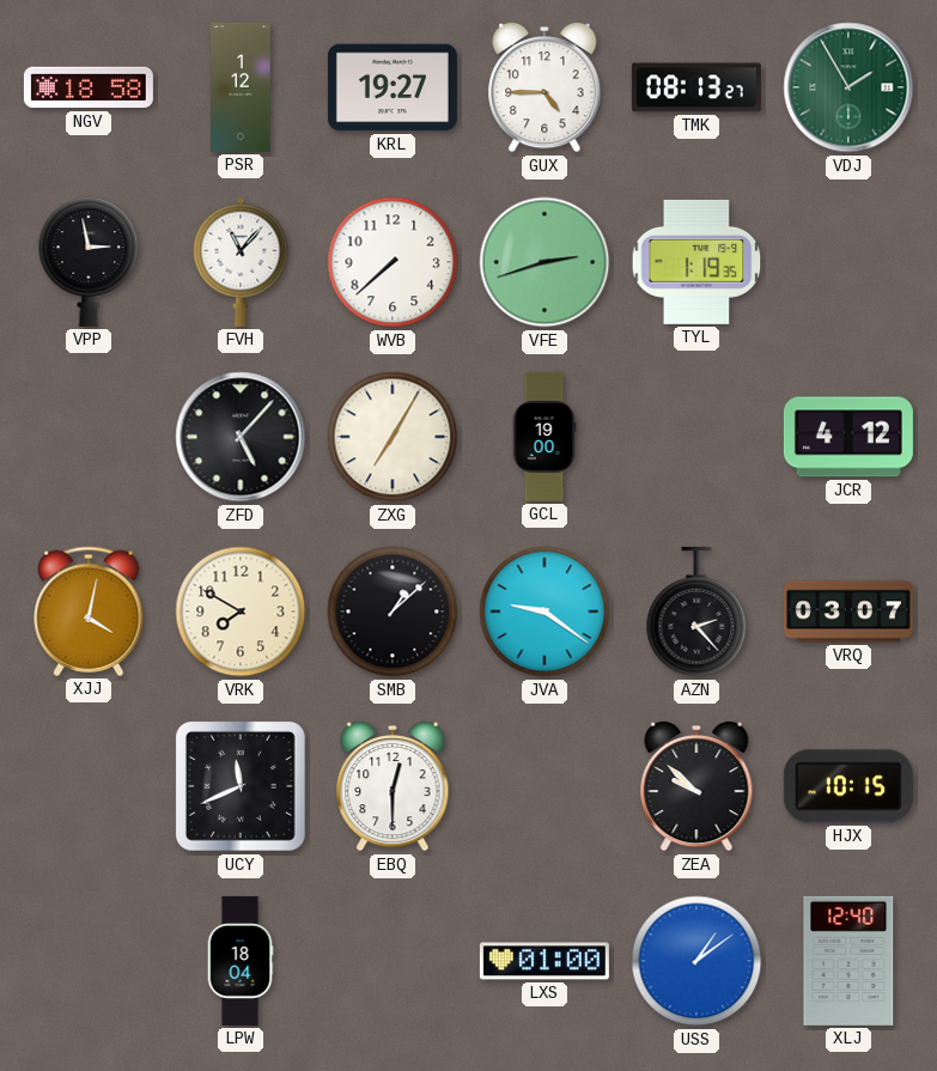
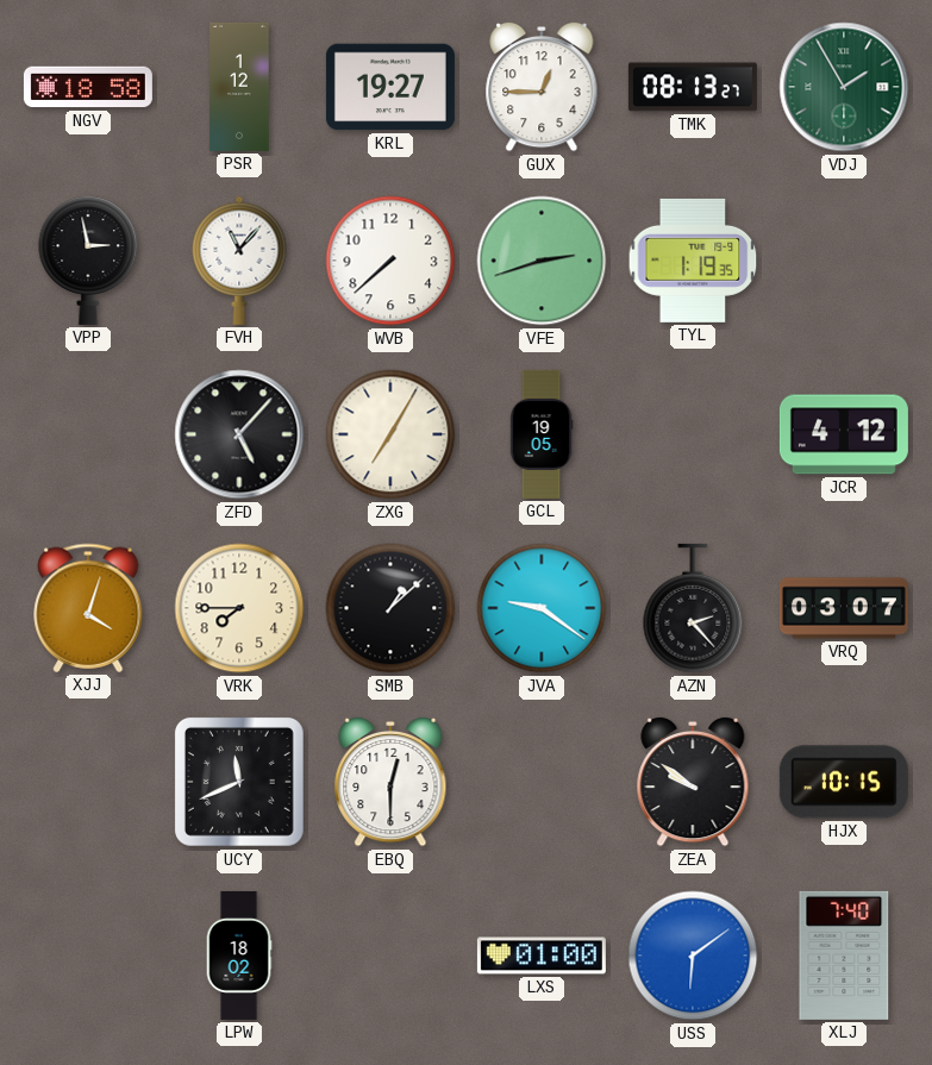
GUX: 4:45 -> 12:45
GCL: 19:00 -> 19:05
XJJ: 4:02 -> 4:03
VRK: 7:50 -> 7:45
ZEA: 9:52 -> 9:51
LPW: 18:04 -> 18:02
USS: 1:09 -> 6:09
XLJ: 12:40 -> 7:40
